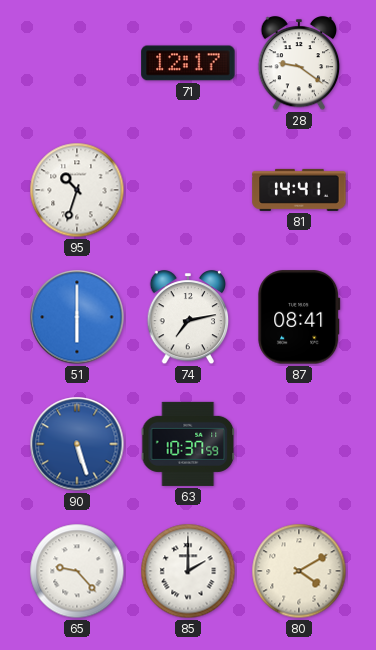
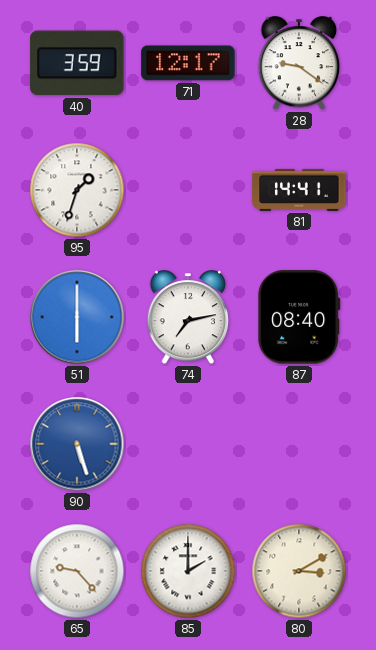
40: none -> 3:59
95: 10:33 -> 1:33
87: 08:41 -> 08:40
63: 10:37 -> none
80: 4:10 -> 3:10
